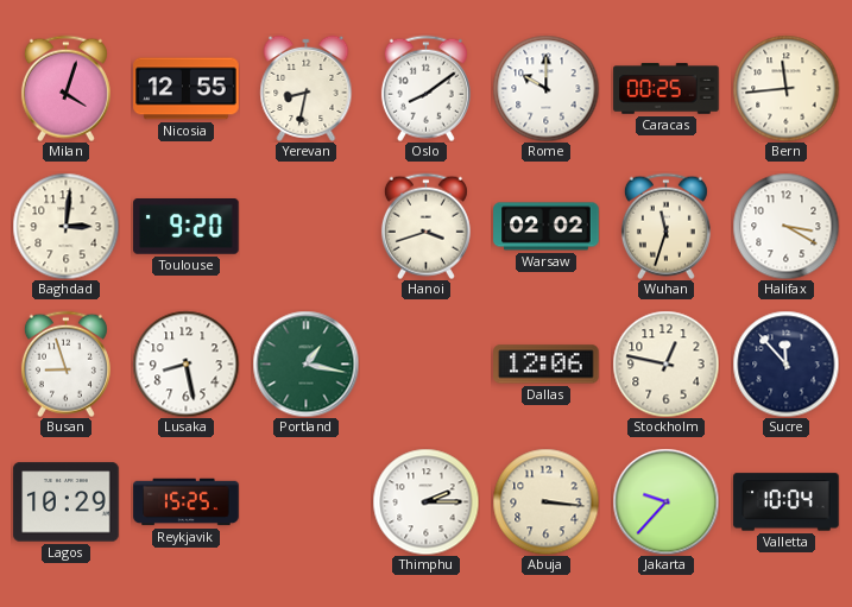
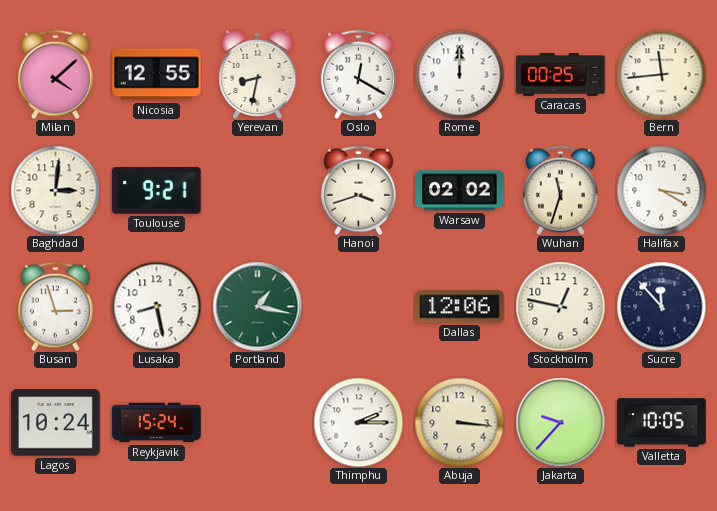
Milan: 4:03 -> 4:08
Oslo: 8:09 -> 12:20
Rome: 10:00 -> 12:00
Toulouse: 9:20 -> 9:21
Busan: 8:57 -> 2:57
Lagos: 10:29 -> 10:24
Reykjavik: 15:25 -> 15:24
Valletta: 10:04 -> 10:05
